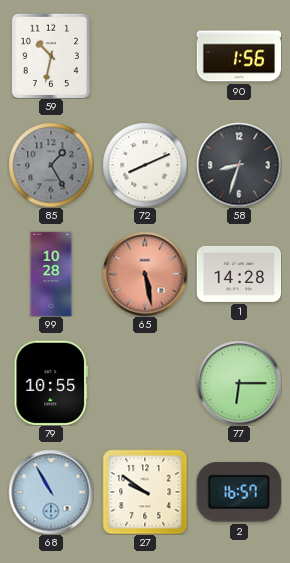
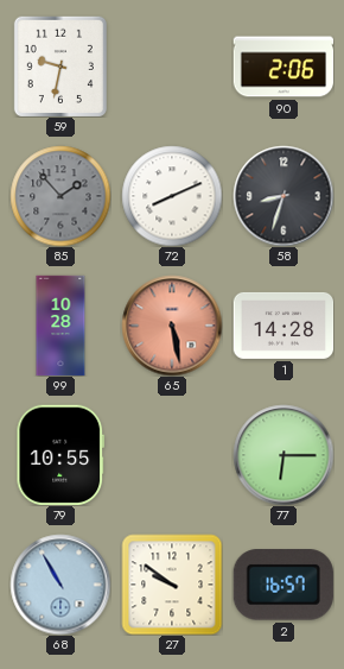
59: 10:32 -> 9:32
90: 1:56 -> 2:06
85: 1:25 -> 1:53
